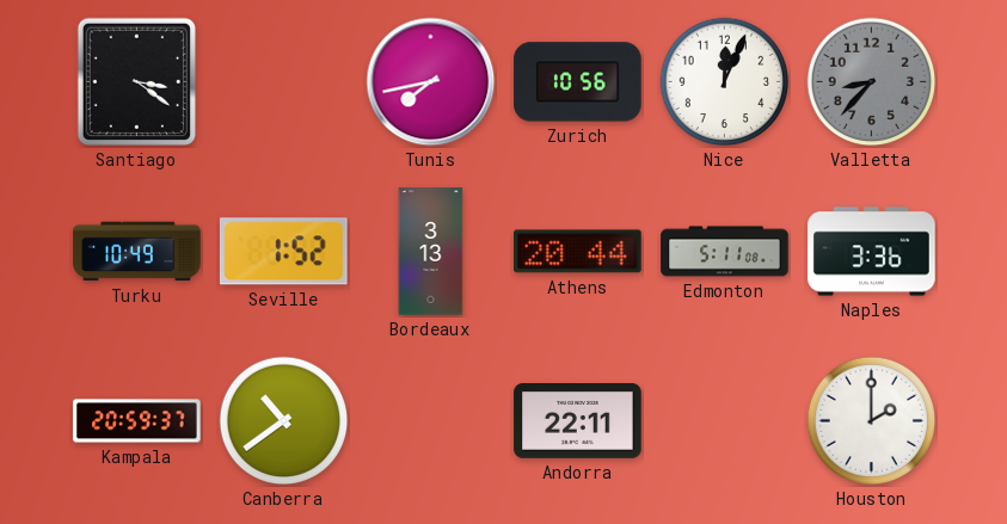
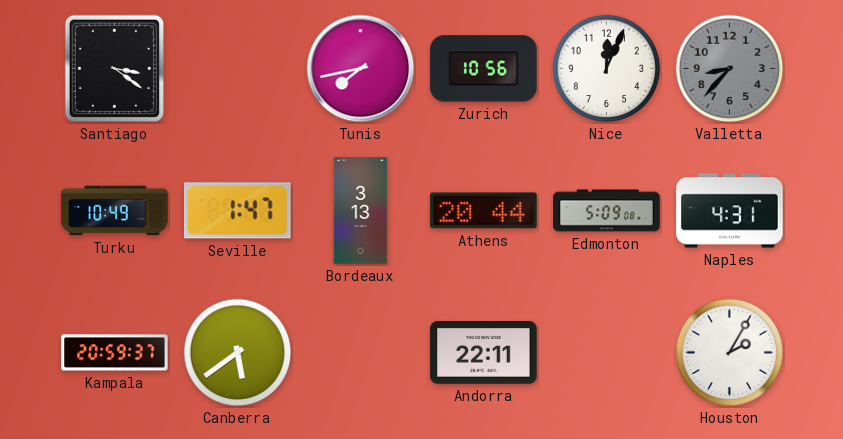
Seville: 1:52 -> 1:47
Edmonton: 5:11 -> 5:09
Naples: 3:36 -> 4:31
Canberra: 10:39 -> 5:39
Houston: 2:00 -> 2:05
